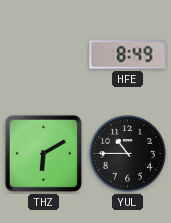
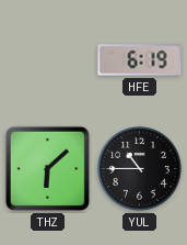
HFE: 8:49 -> 6:19
THZ: 6:10 -> 6:08
